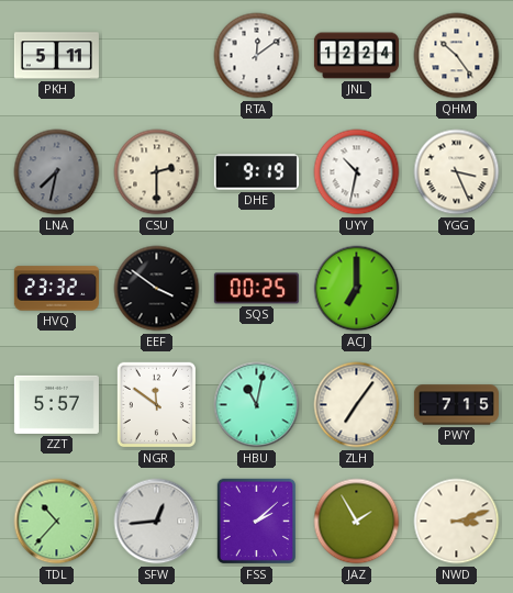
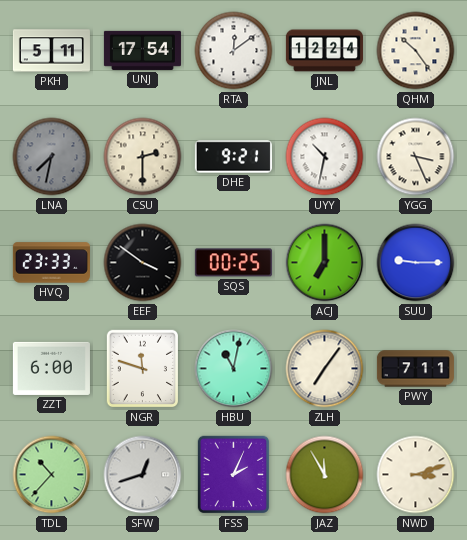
UNJ: none -> 17:54
DHE: 9:19 -> 9:21
HVQ: 23:32 -> 23:33
SUU: none -> 9:15
ZZT: 5:57 -> 6:00
NGR: 11:51 -> 11:48
PWY: 7:15 -> 7:11
SFW: 12:44 -> 12:42
FSS: 2:08 -> 2:04
JAZ: 1:55 -> 11:55
